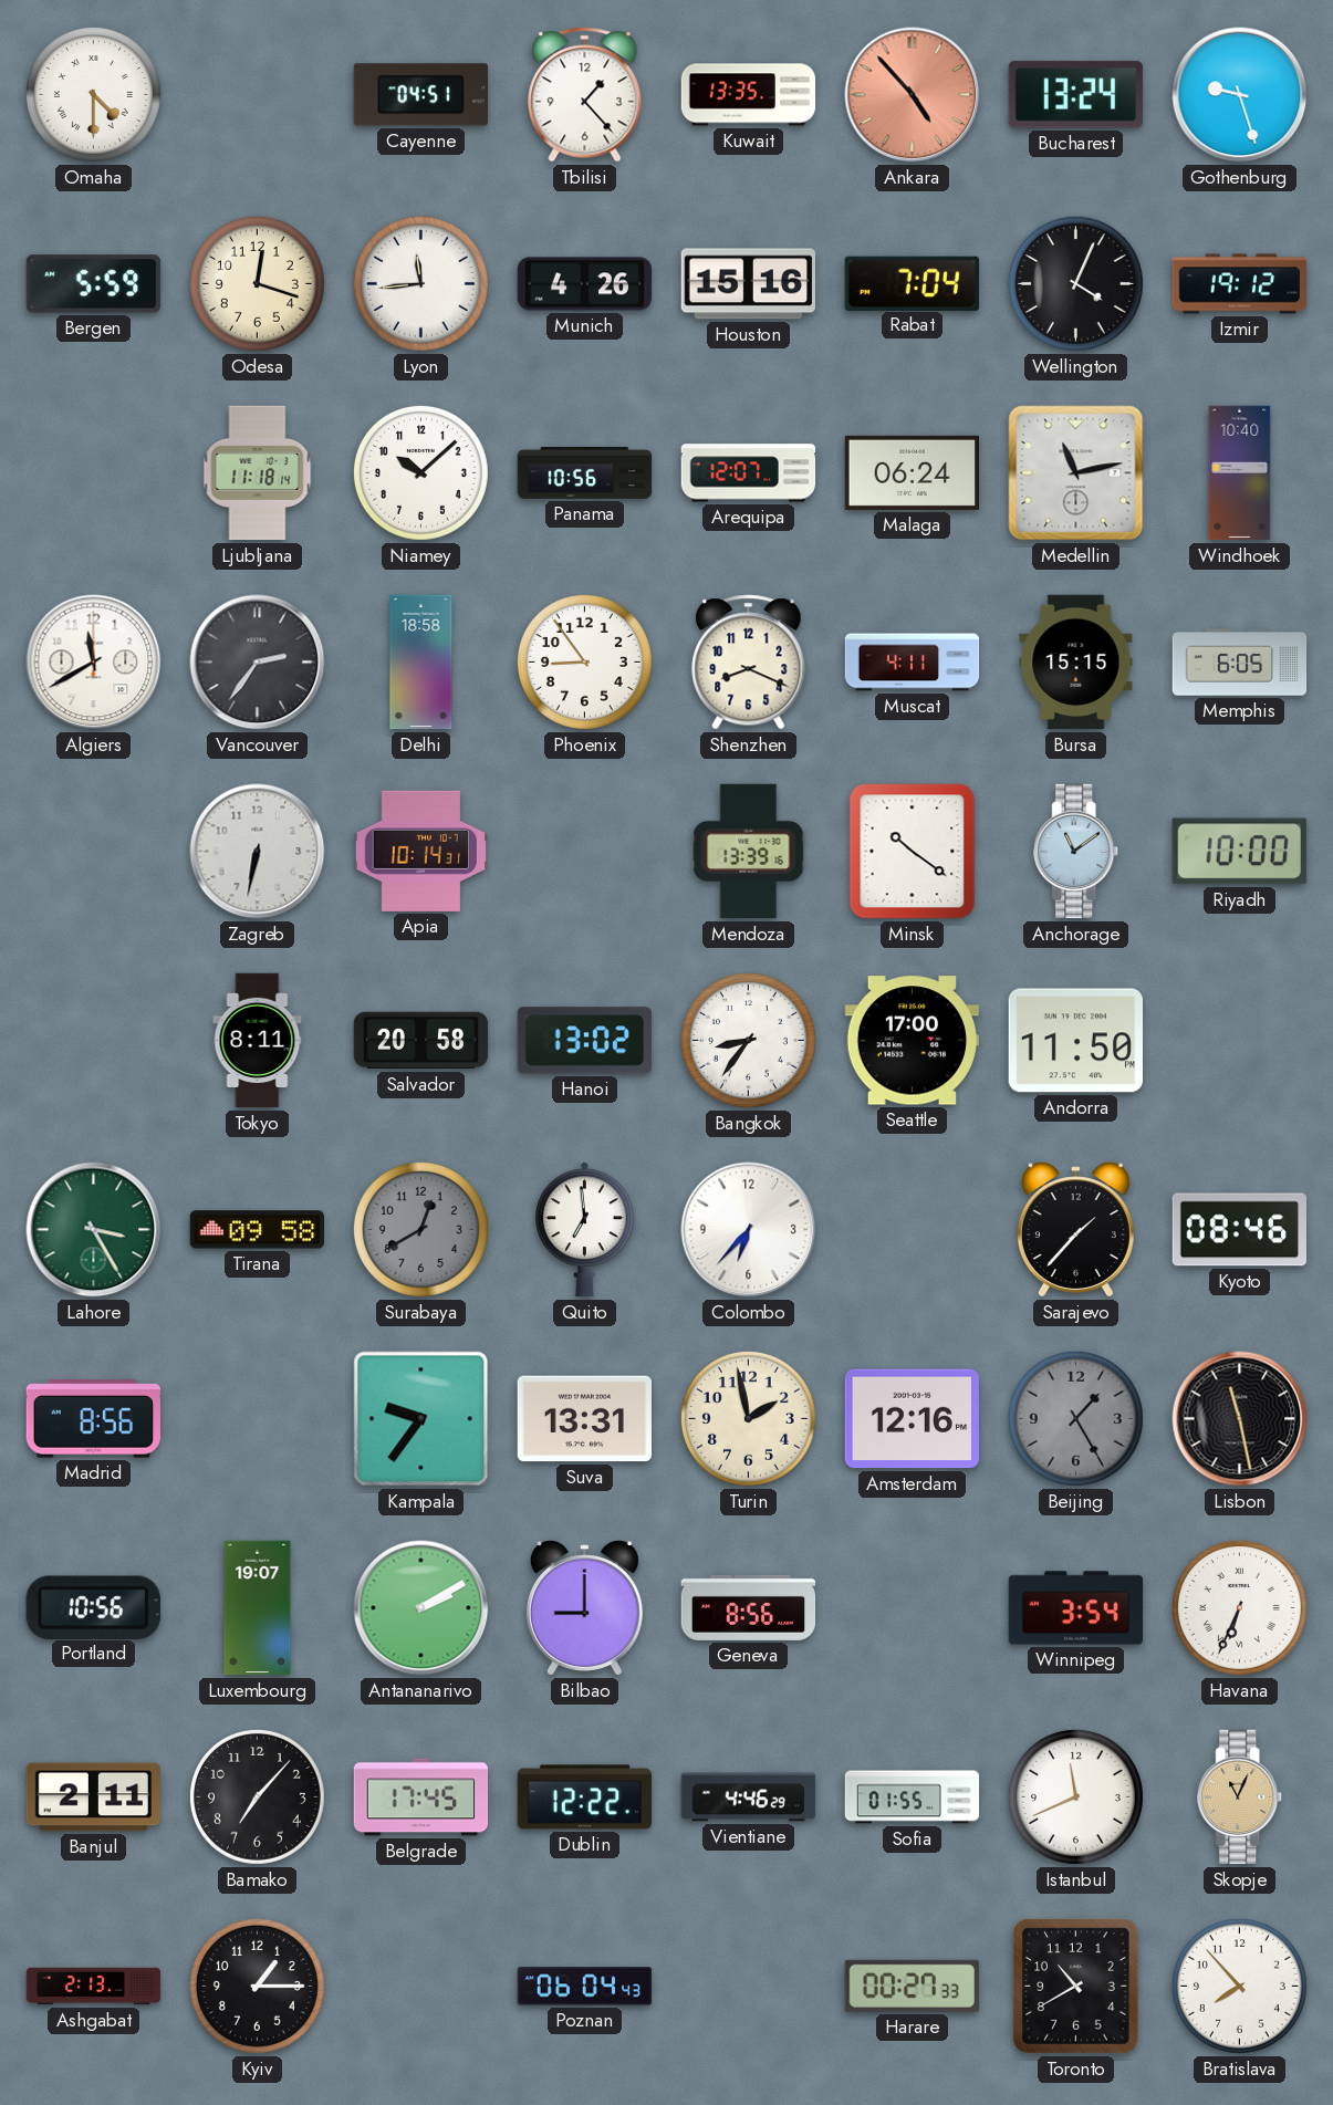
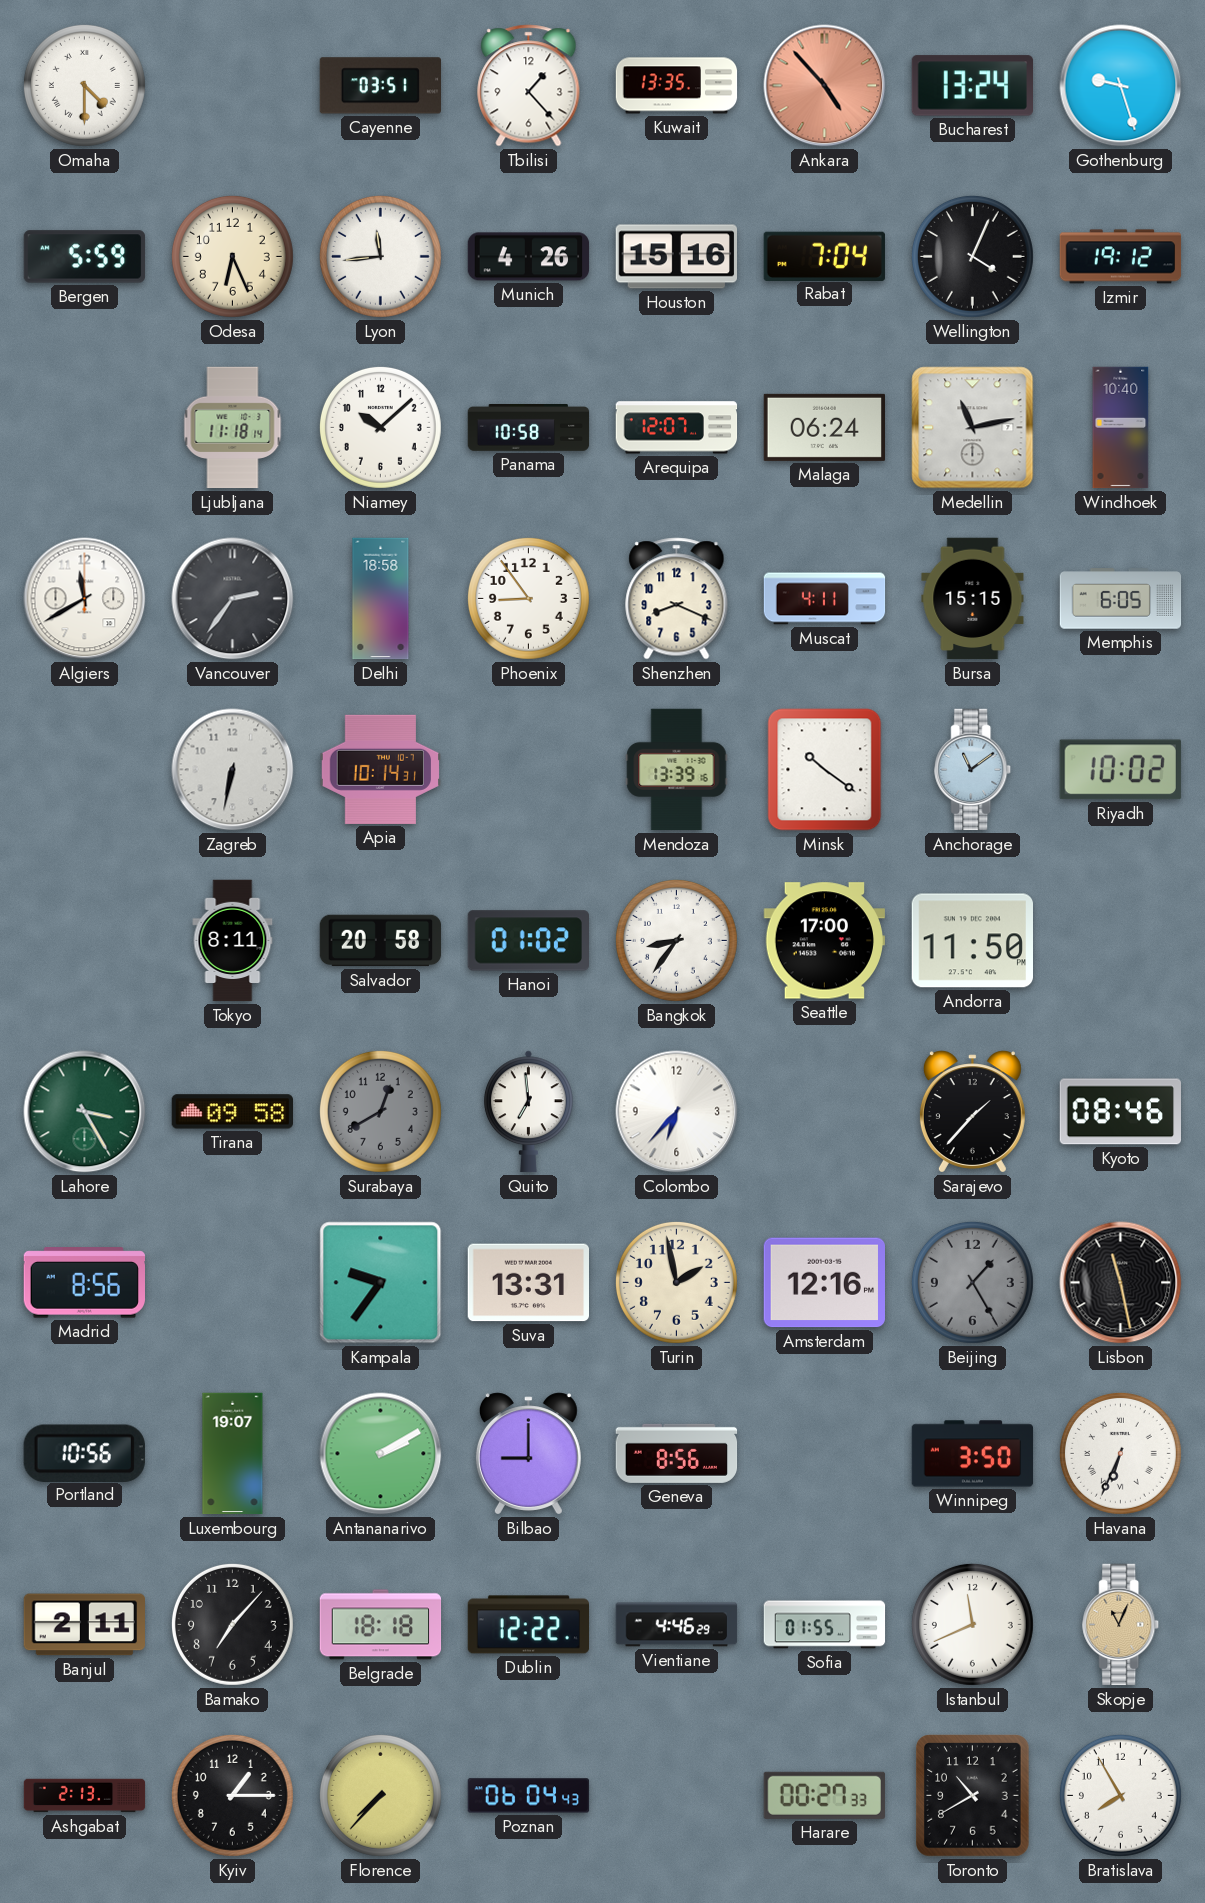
Cayenne: 04:51 -> 03:51
Odesa: 12:18 -> 6:26
Panama: 10:56 -> 10:58
Riyadh: 10:00 -> 10:02
Hanoi: 13:02 -> 01:02
Winnipeg: 3:54 -> 3:50
Belgrade: 17:45 -> 18:18
Florence: none -> 7:37
Bratislava: 7:53 -> 7:55
